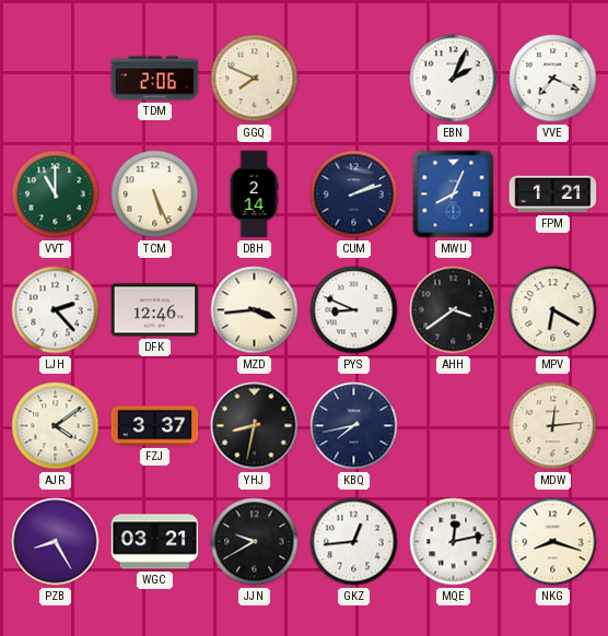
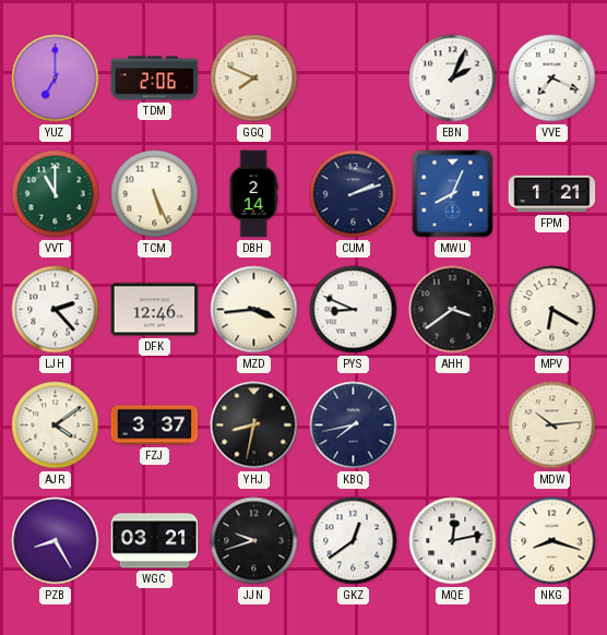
YUZ: none -> 7:00
MDW: 12:14 -> 10:14
JJN: 9:40 -> 9:42
GKZ: 12:44 -> 12:39
